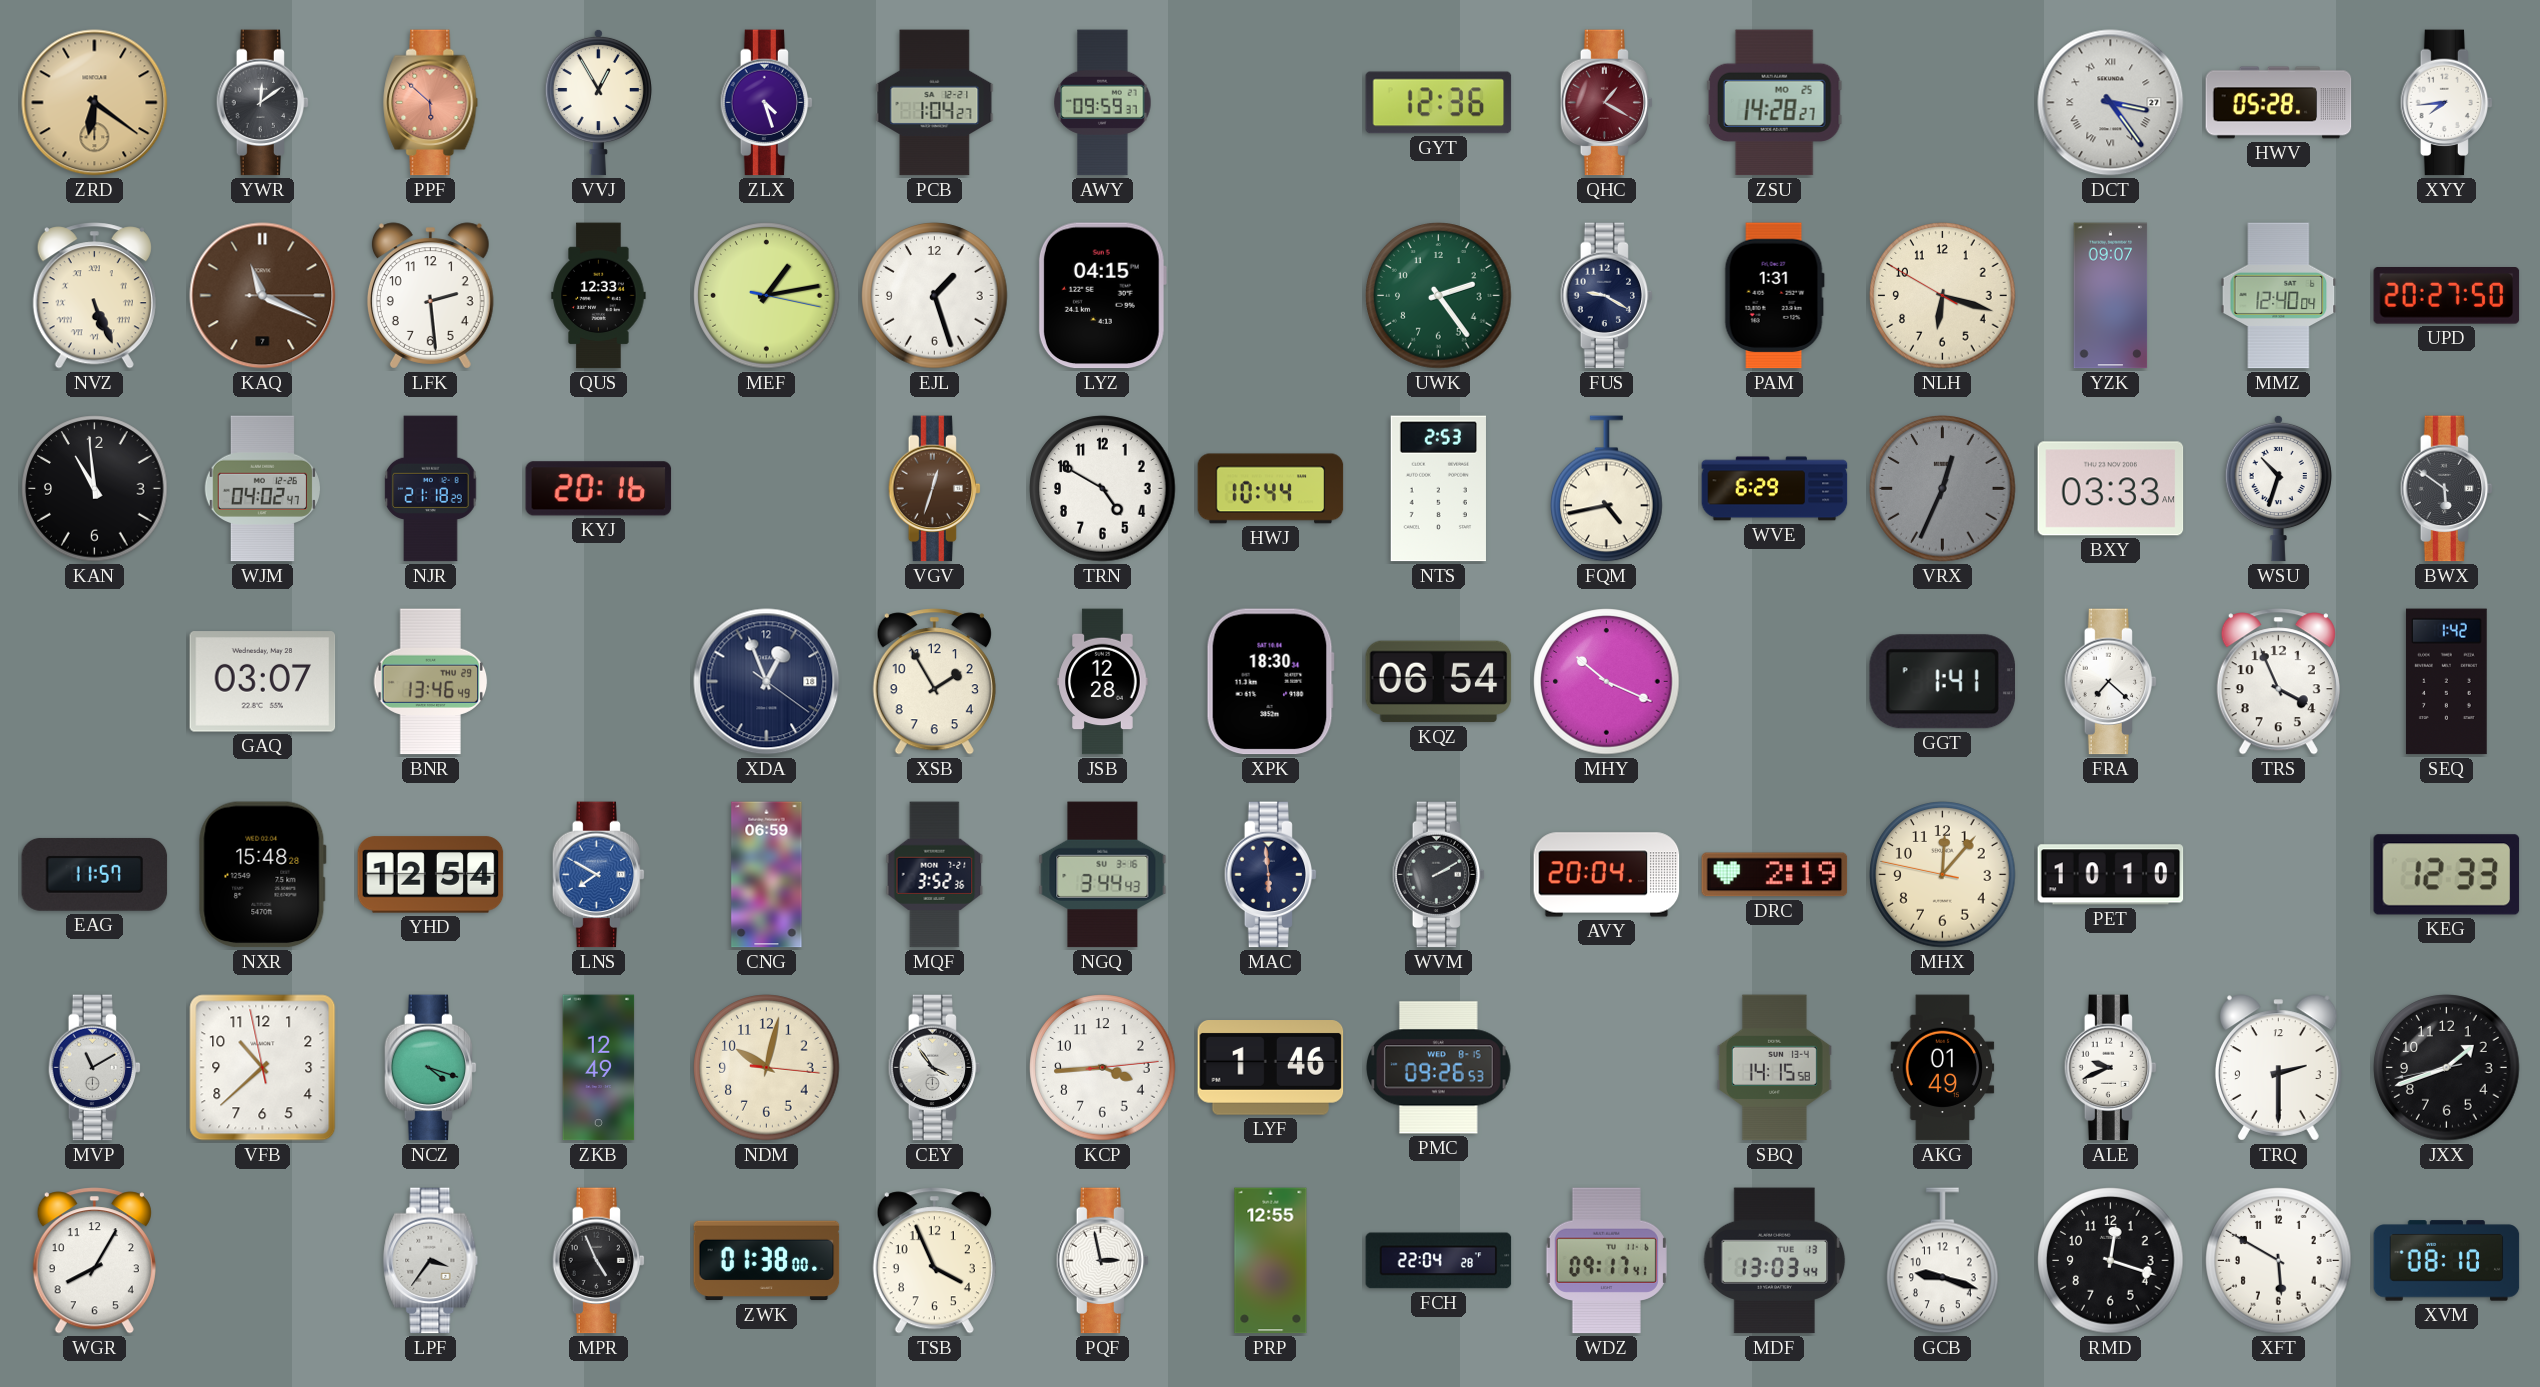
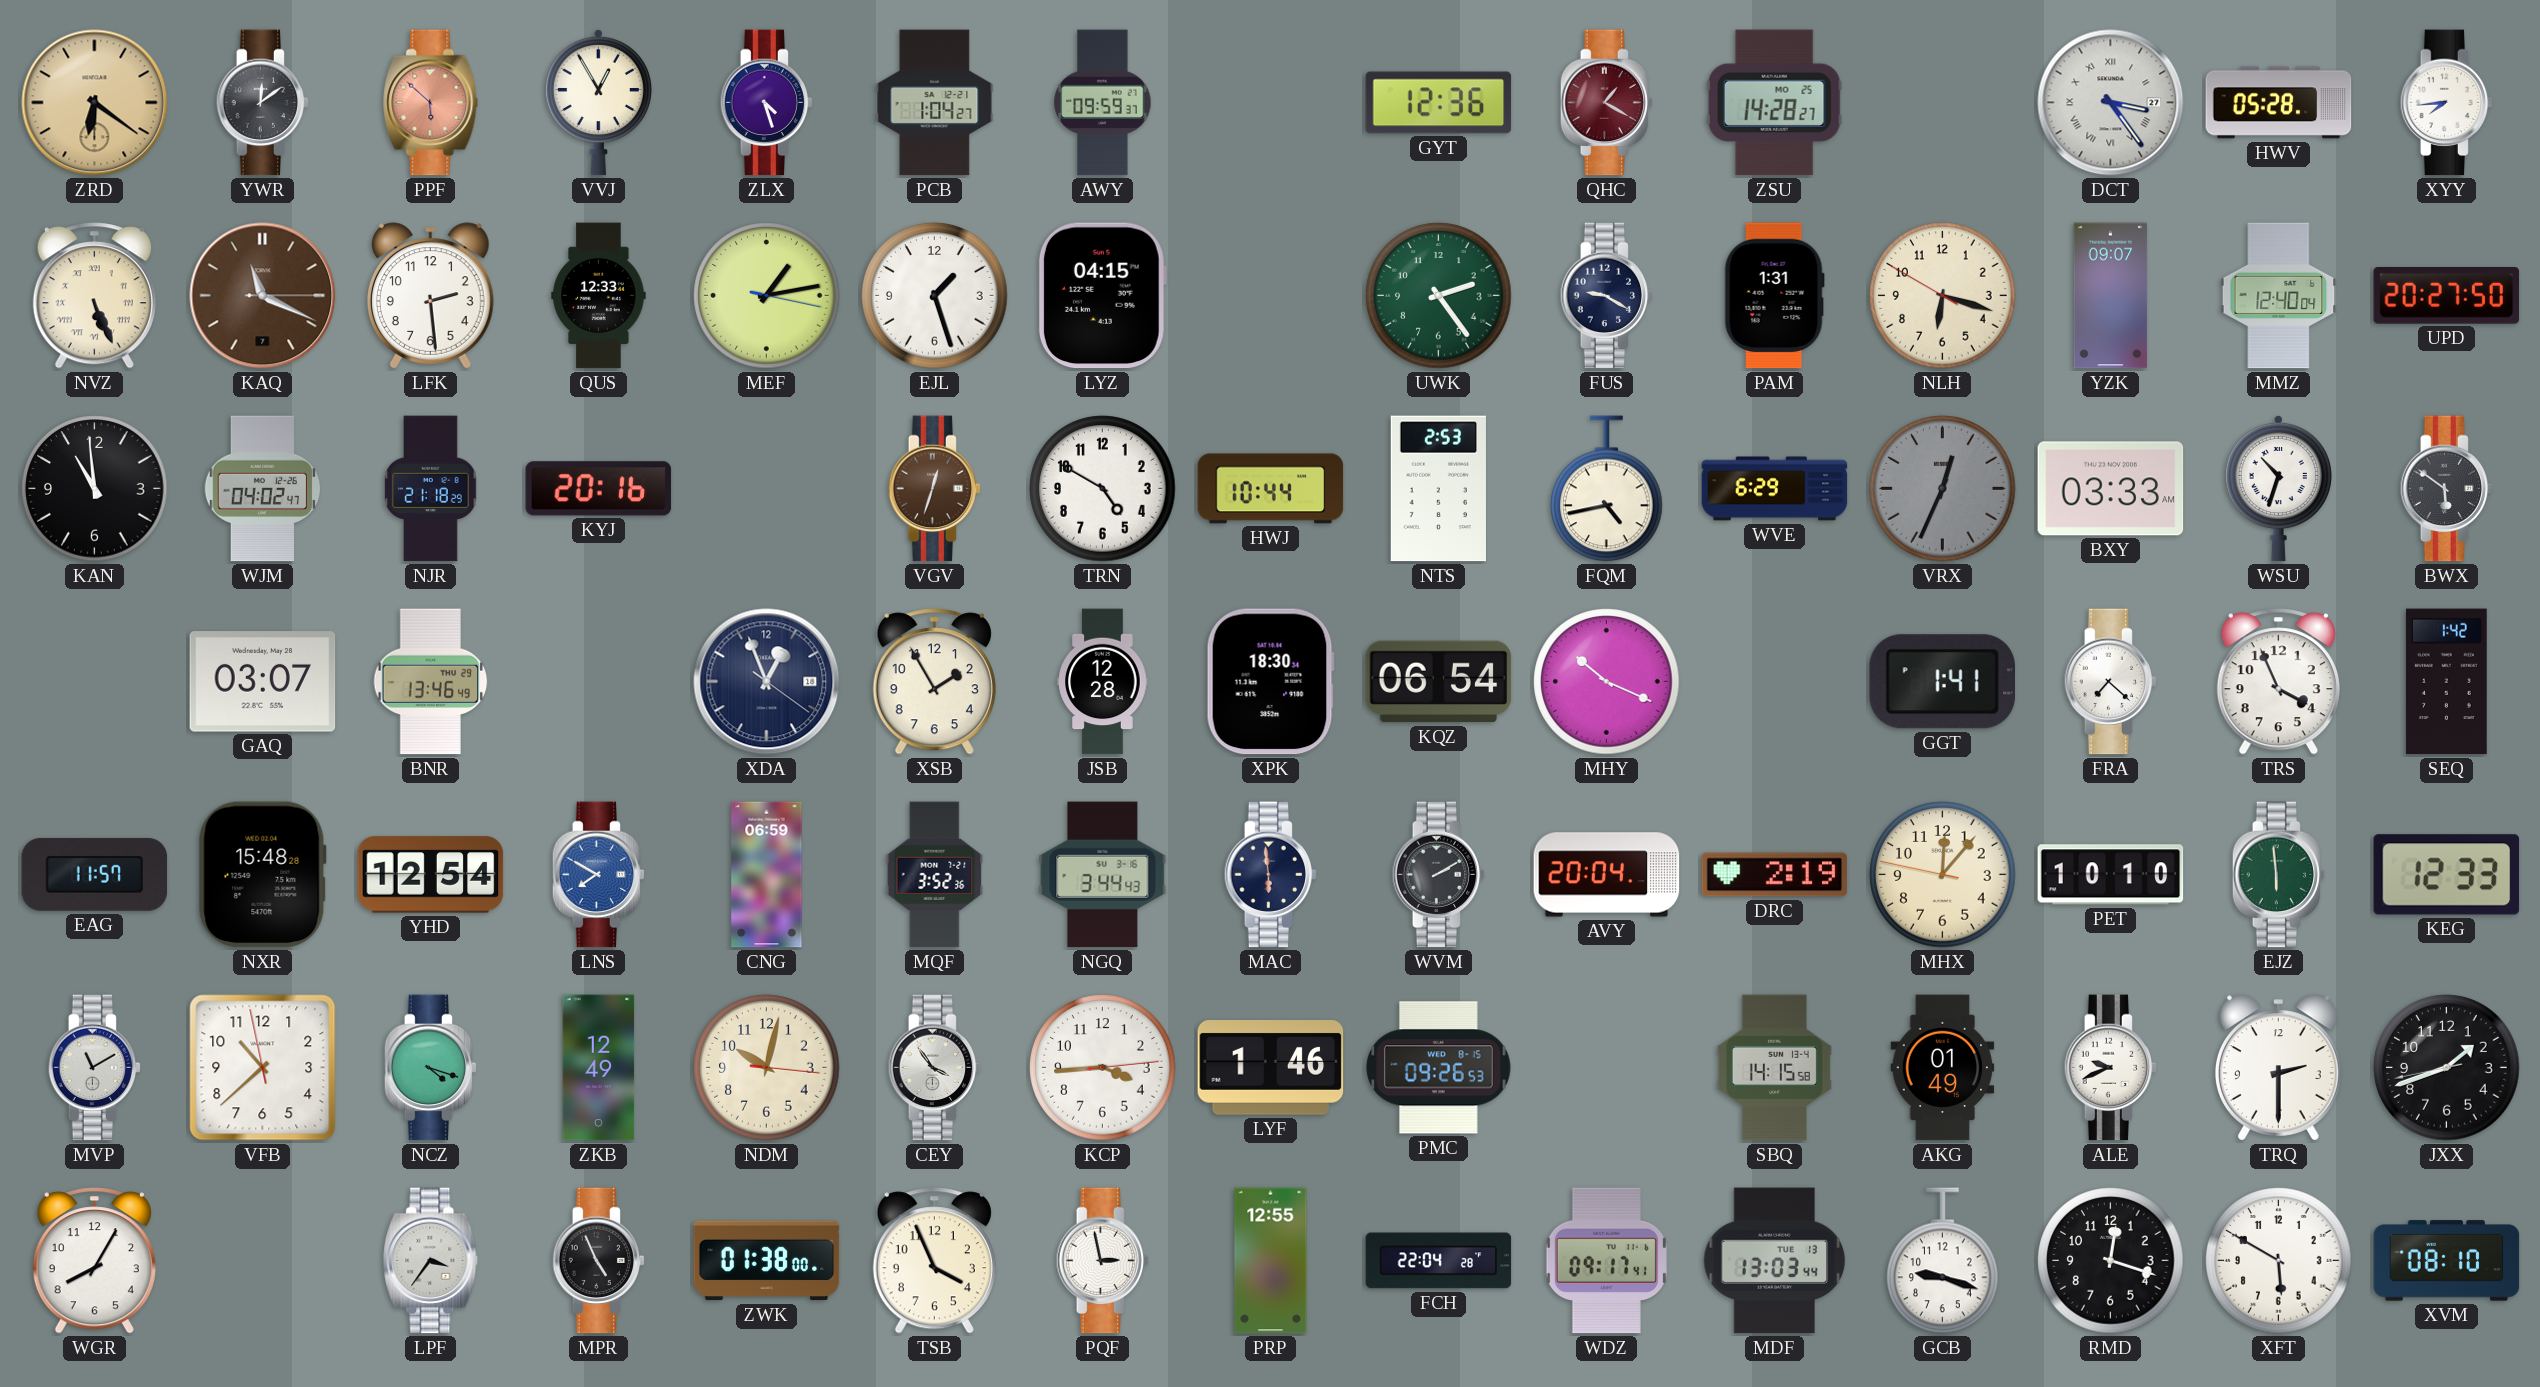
EJZ: none -> 5:59
